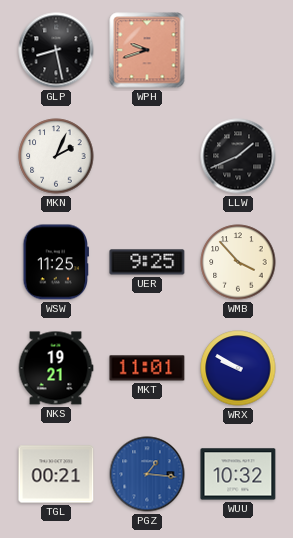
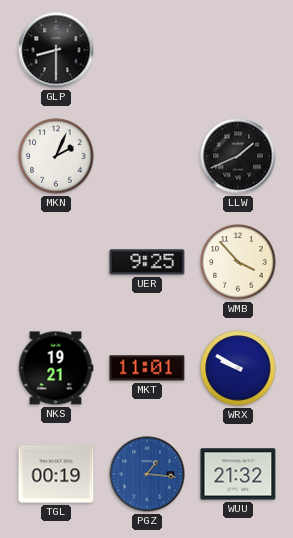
GLP: 8:28 -> 8:30
WPH: 9:42 -> none
WSW: 11:25 -> none
TGL: 00:21 -> 00:19
WUU: 10:32 -> 21:32
